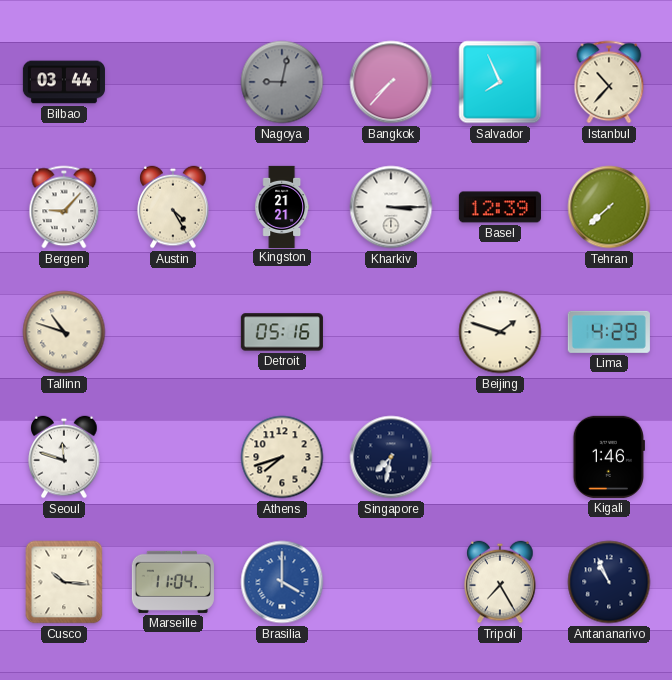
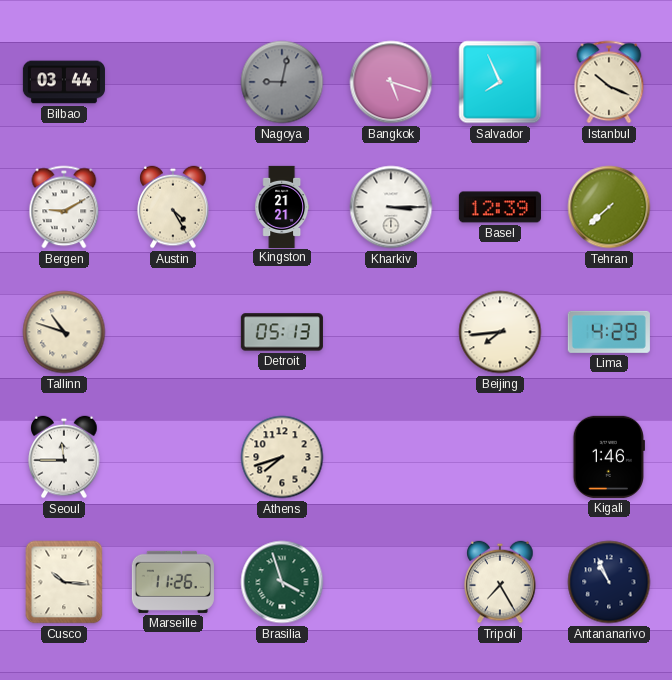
Bangkok: 7:37 -> 5:18
Istanbul: 10:37 -> 10:19
Bergen: 9:07 -> 9:10
Detroit: 05:16 -> 05:13
Beijing: 1:48 -> 7:44
Seoul: 11:48 -> 11:45
Singapore: 7:32 -> none
Marseille: 11:04 -> 11:26
Brasilia: 4:00 -> 3:57
Brasilia dial: blue -> green
